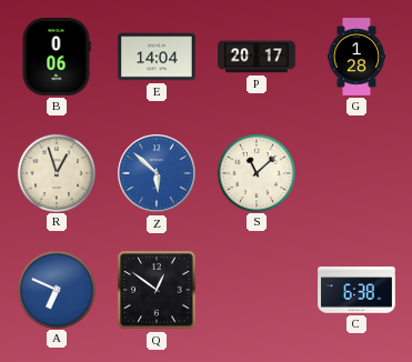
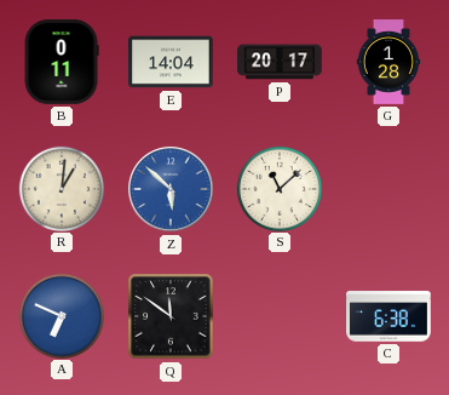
B: 0:06 -> 0:11
R: 12:57 -> 1:01
Q: 12:51 -> 11:51
